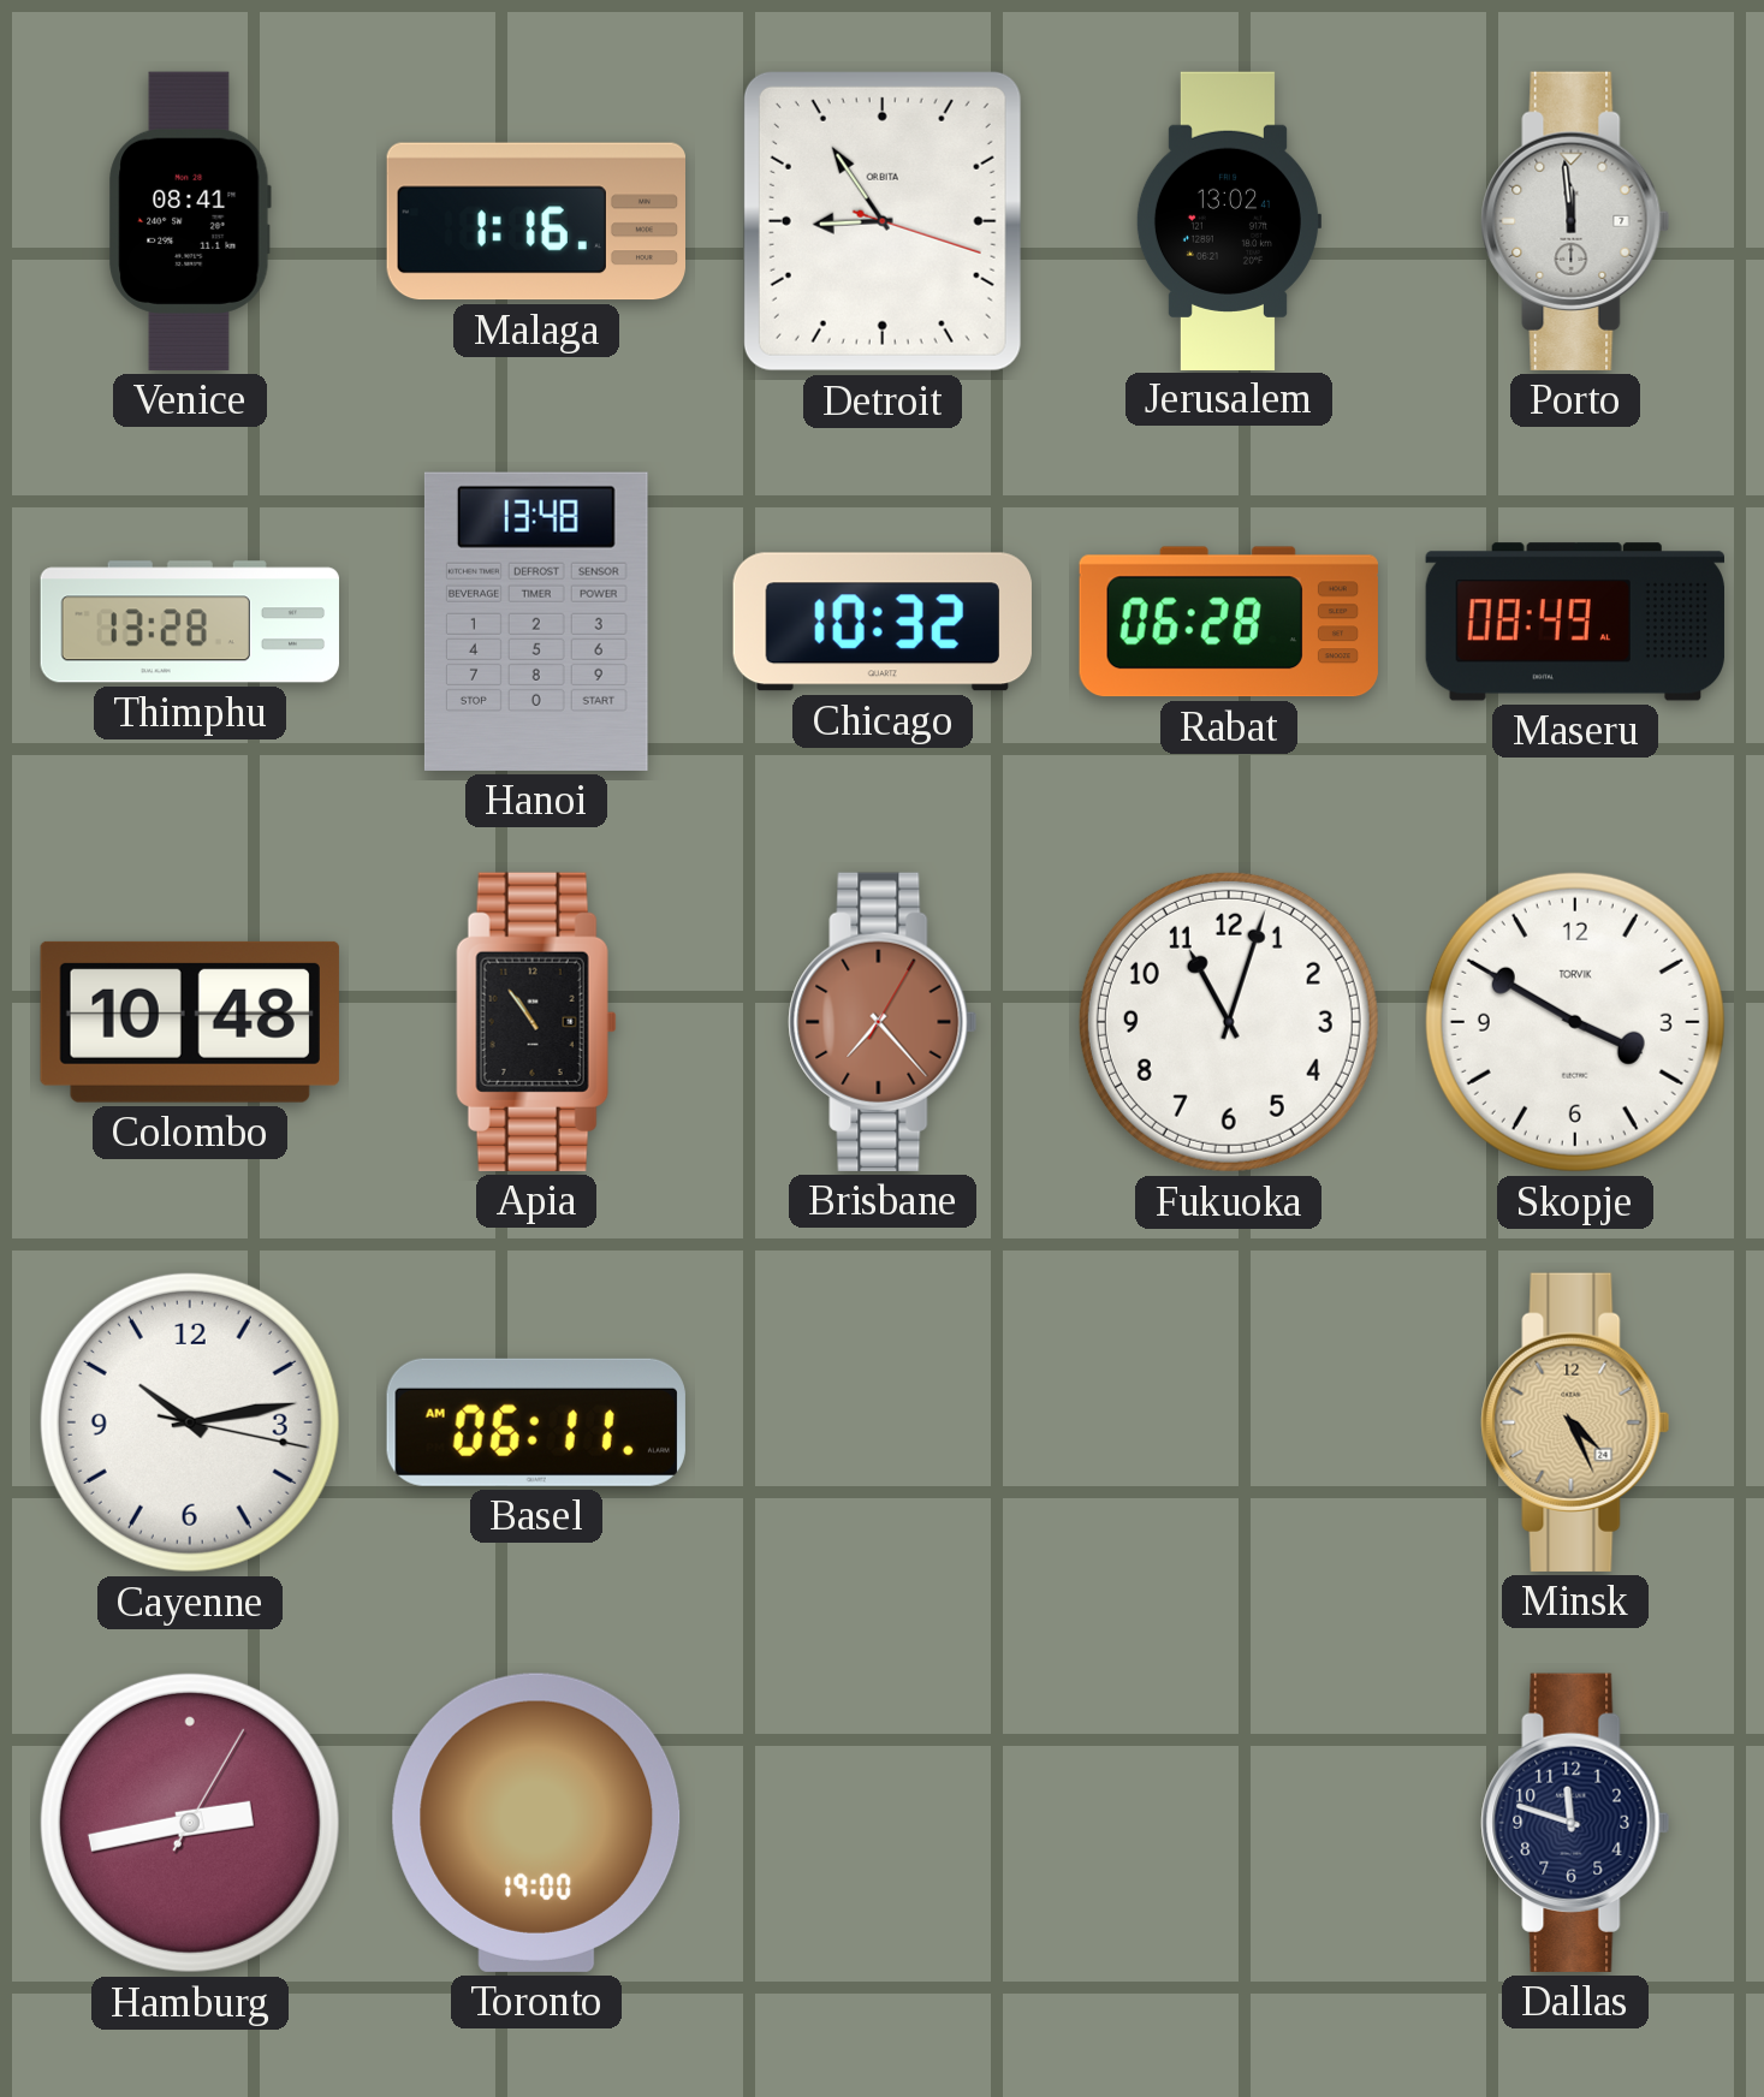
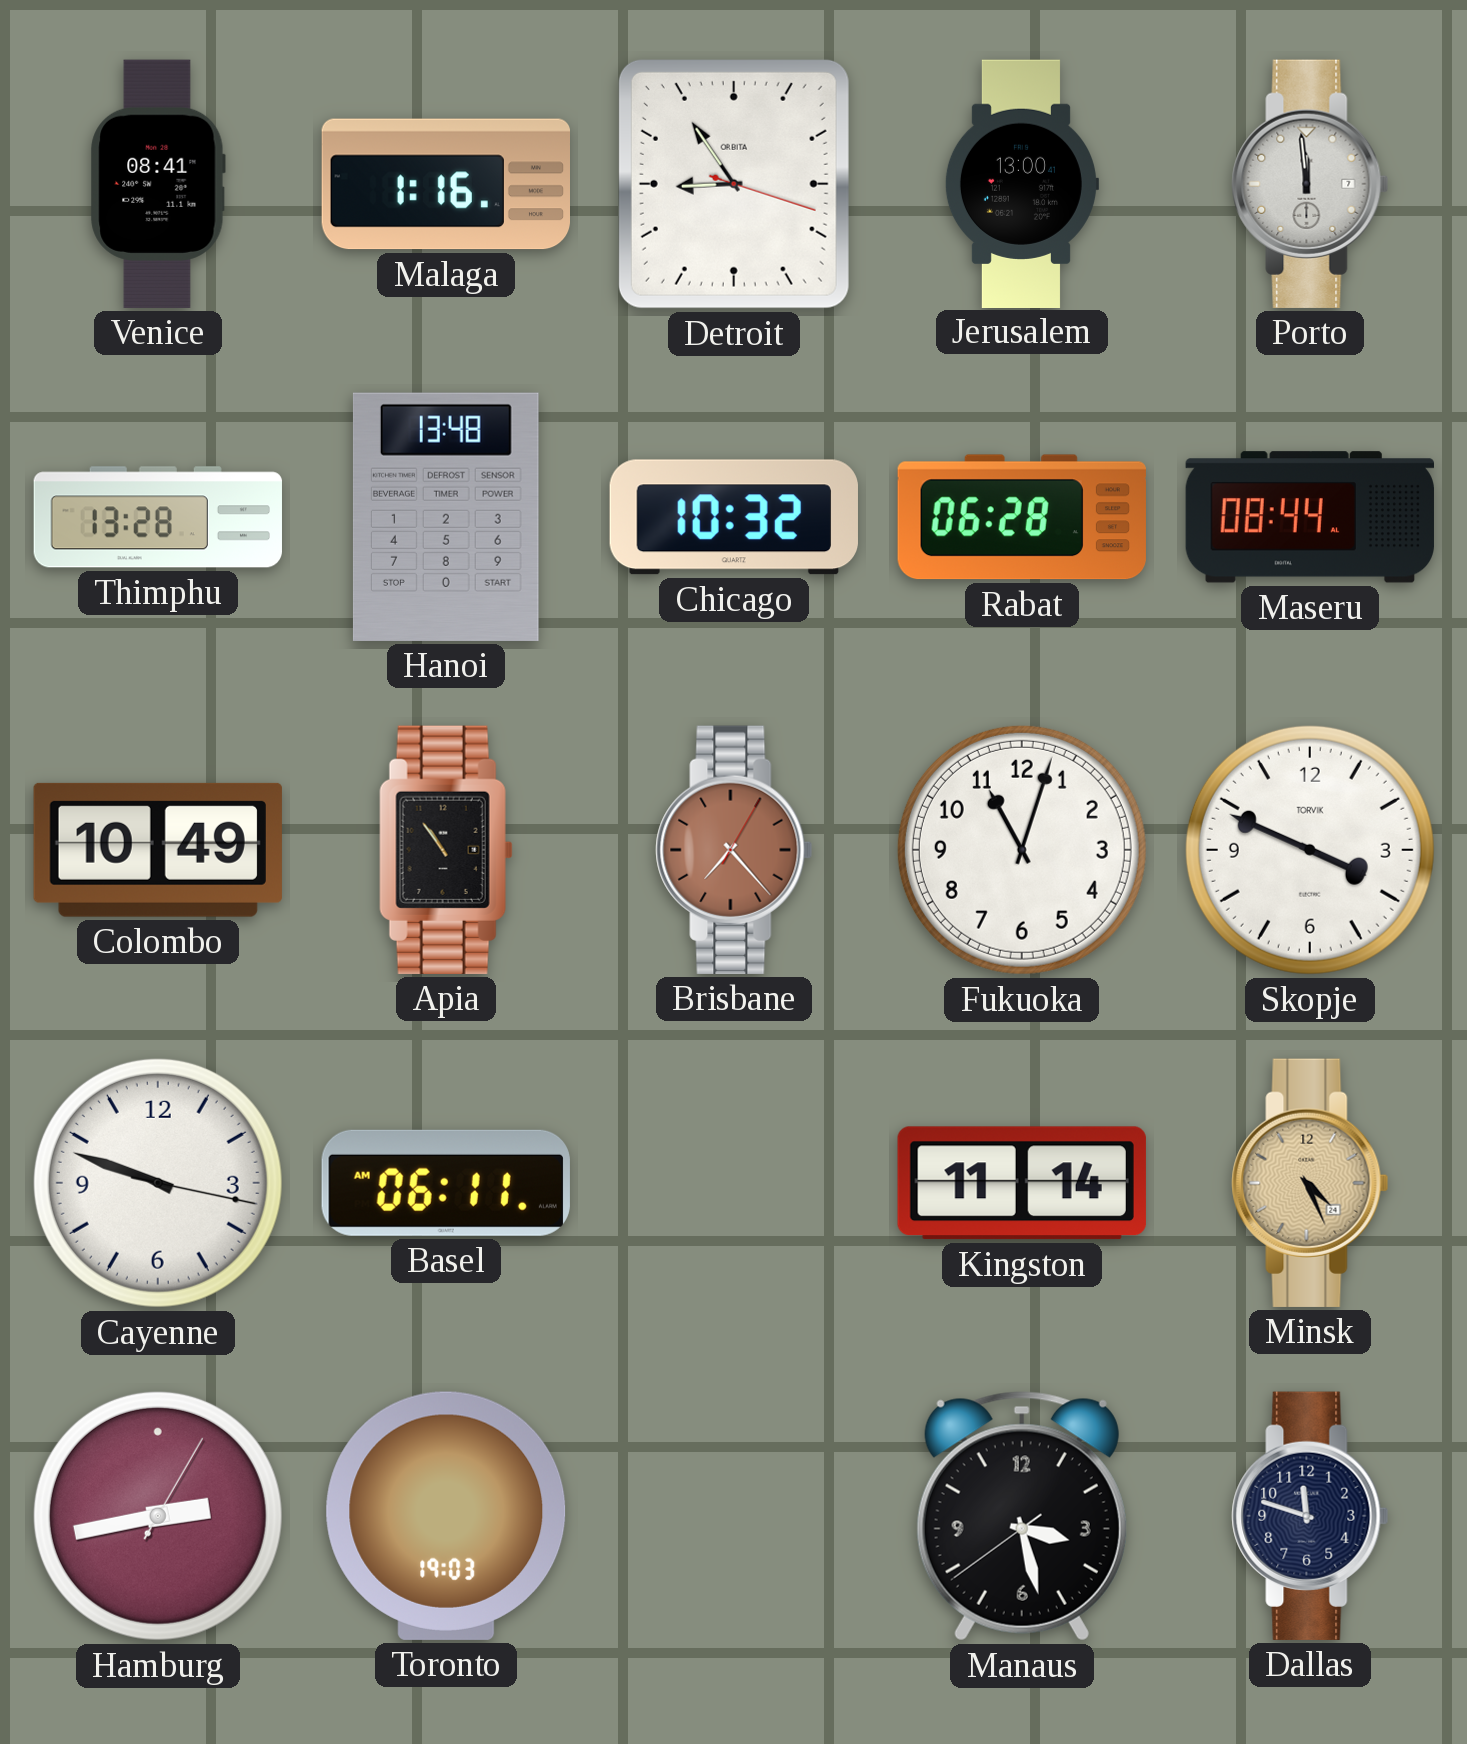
Jerusalem: 13:02 -> 13:00
Maseru: 08:49 -> 08:44
Colombo: 10:48 -> 10:49
Skopje: 3:50 -> 3:49
Cayenne: 10:13 -> 9:48
Kingston: none -> 11:14
Toronto: 19:00 -> 19:03
Manaus: none -> 3:27
